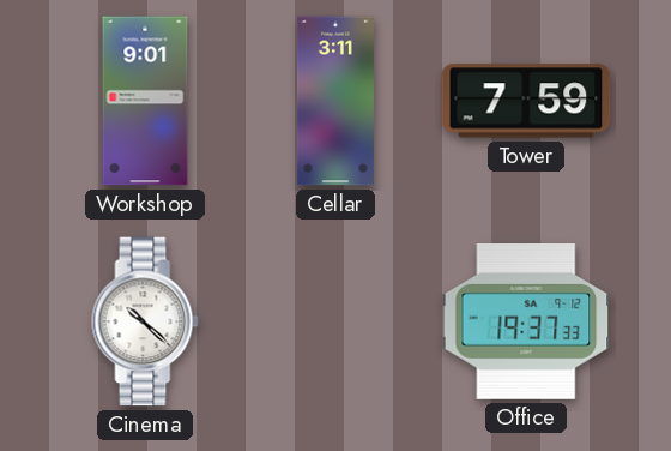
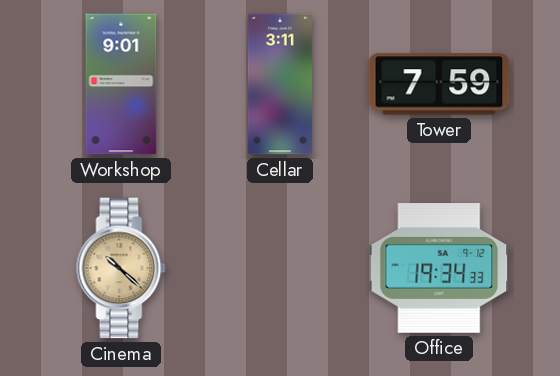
Cinema dial: white -> champagne
Office: 19:37 -> 19:34
